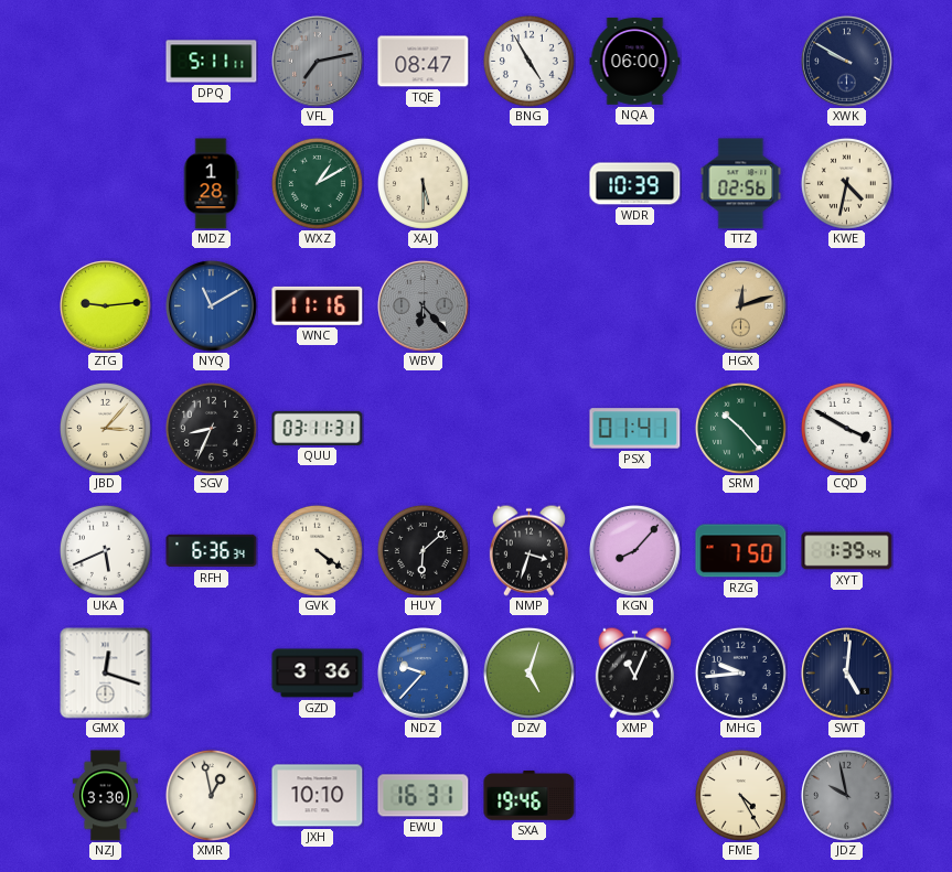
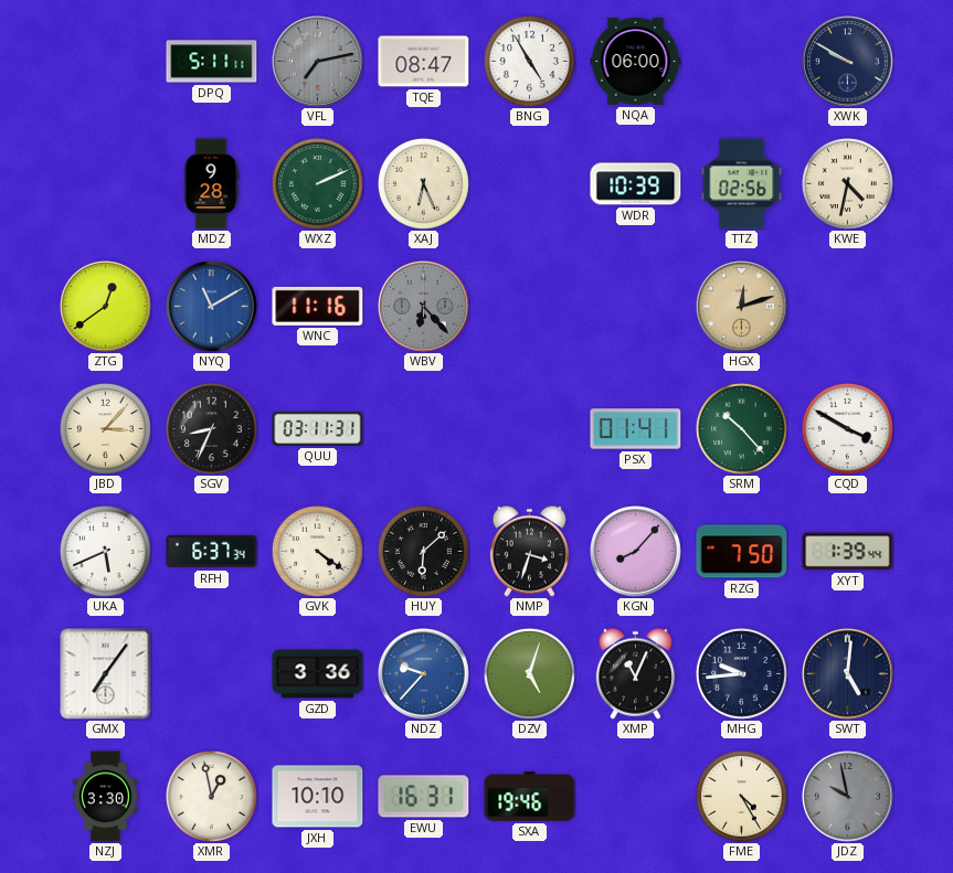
MDZ: 1:28 -> 9:28
WXZ: 1:10 -> 2:11
XAJ: 5:30 -> 6:26
ZTG: 9:14 -> 12:39
RFH: 6:36 -> 6:37
GMX: 12:18 -> 7:06
